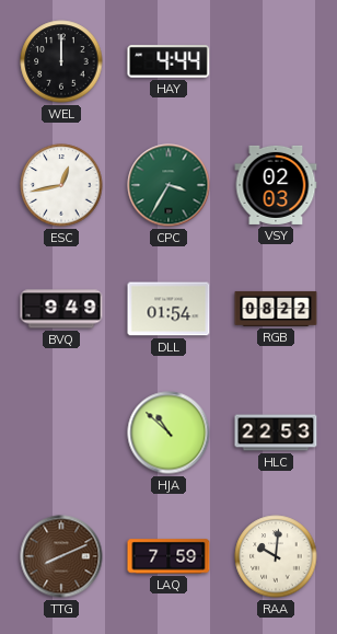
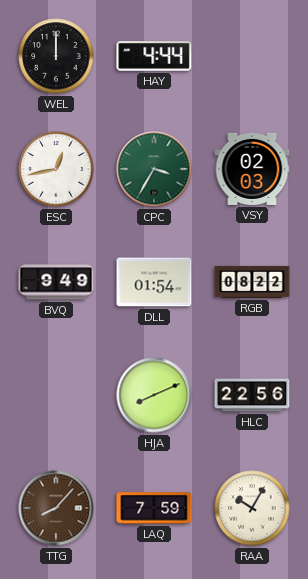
HJA: 10:52 -> 8:11
HLC: 22:53 -> 22:56
TTG: 8:11 -> 8:07
RAA: 10:01 -> 10:05
